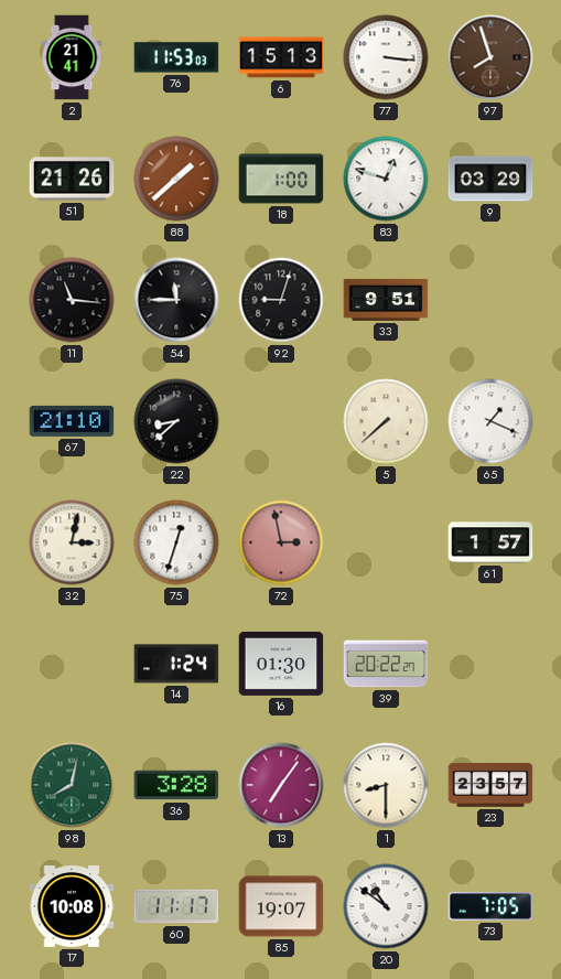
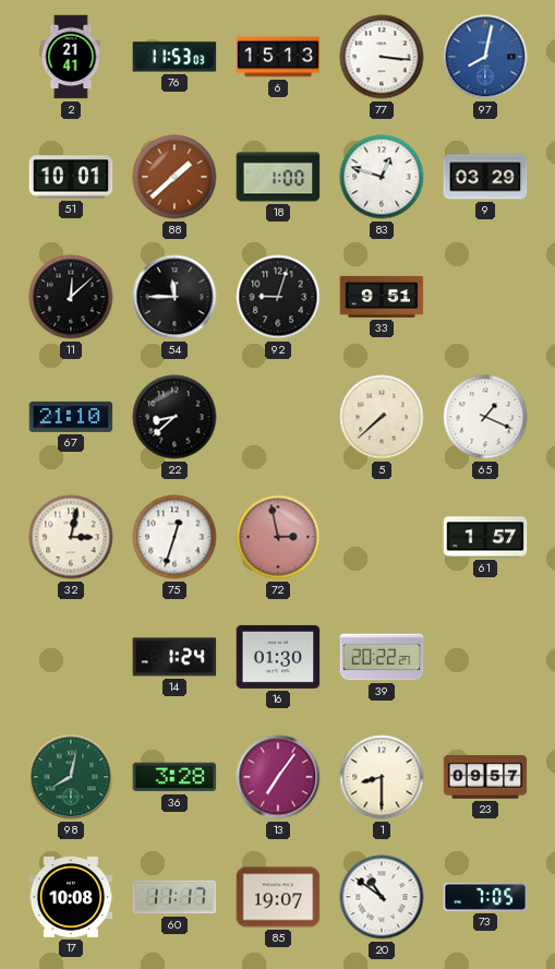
97: 7:57 -> 8:02
97 dial: brown -> blue
51: 21:26 -> 10:01
11: 11:16 -> 12:08
23: 23:57 -> 09:57
